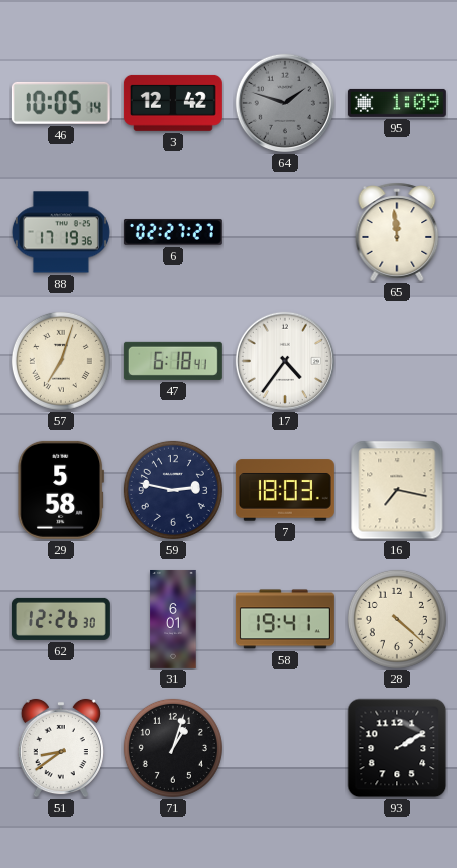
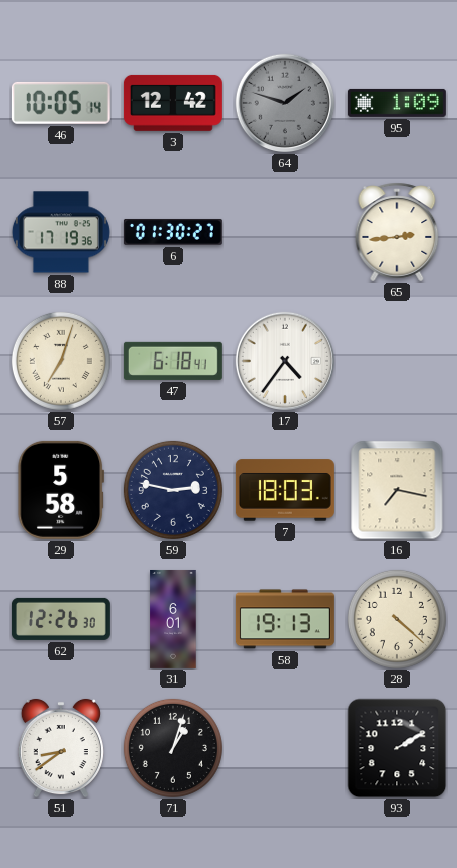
6: 02:27 -> 01:30
65: 11:59 -> 2:44
58: 19:41 -> 19:13
